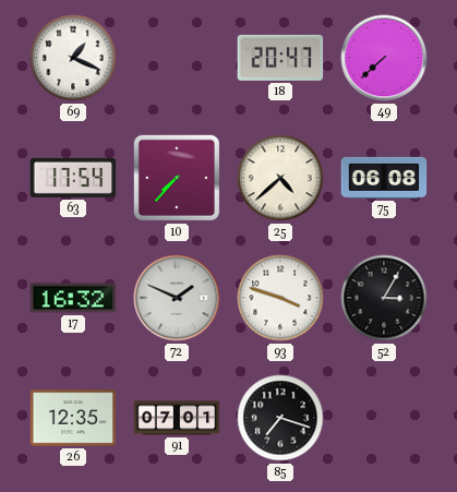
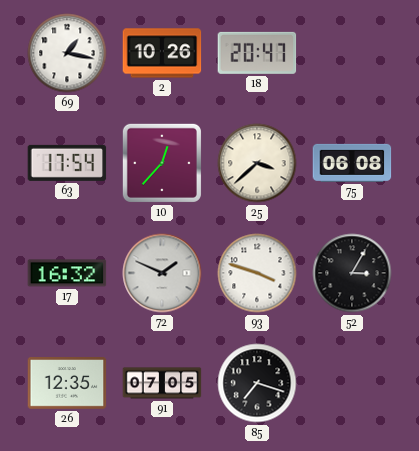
69: 1:19 -> 1:17
2: none -> 10:26
49: 7:38 -> none
10: 7:37 -> 12:37
25: 4:38 -> 3:38
91: 07:01 -> 07:05
